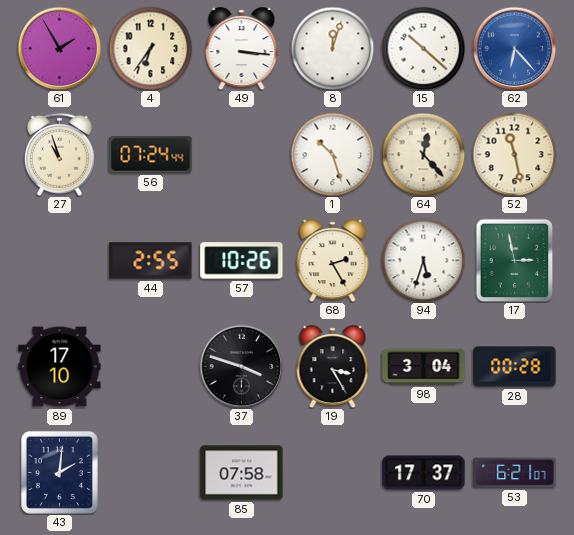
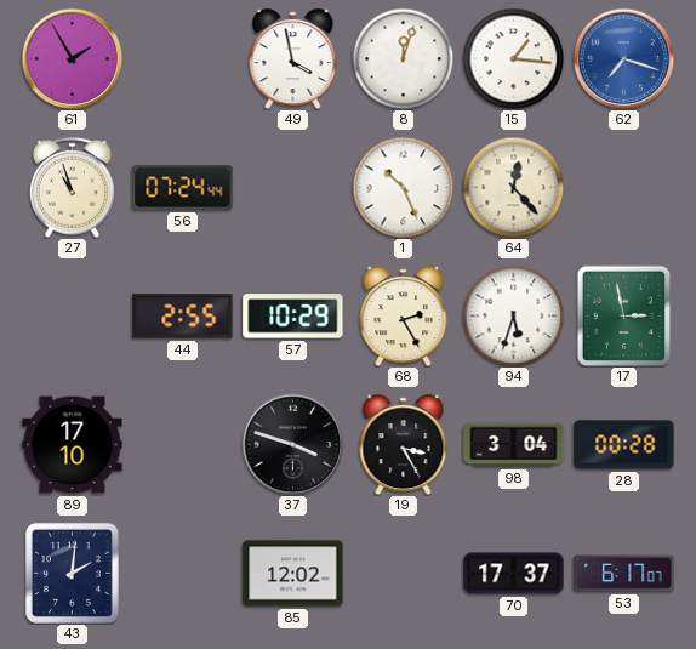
4: 6:36 -> none
49: 3:16 -> 3:58
15: 10:22 -> 1:16
62: 6:23 -> 7:18
1: 10:27 -> 10:26
52: 11:28 -> none
57: 10:26 -> 10:29
85: 07:58 -> 12:02
53: 6:21 -> 6:17
